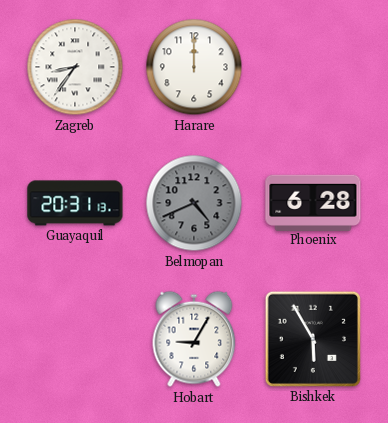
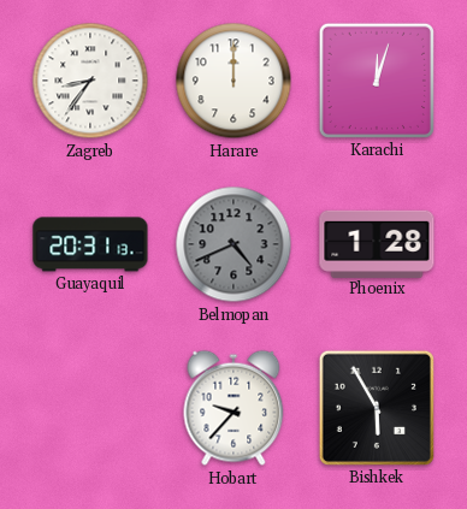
Karachi: none -> 12:03
Phoenix: 6:28 -> 1:28
Hobart: 9:05 -> 9:37
